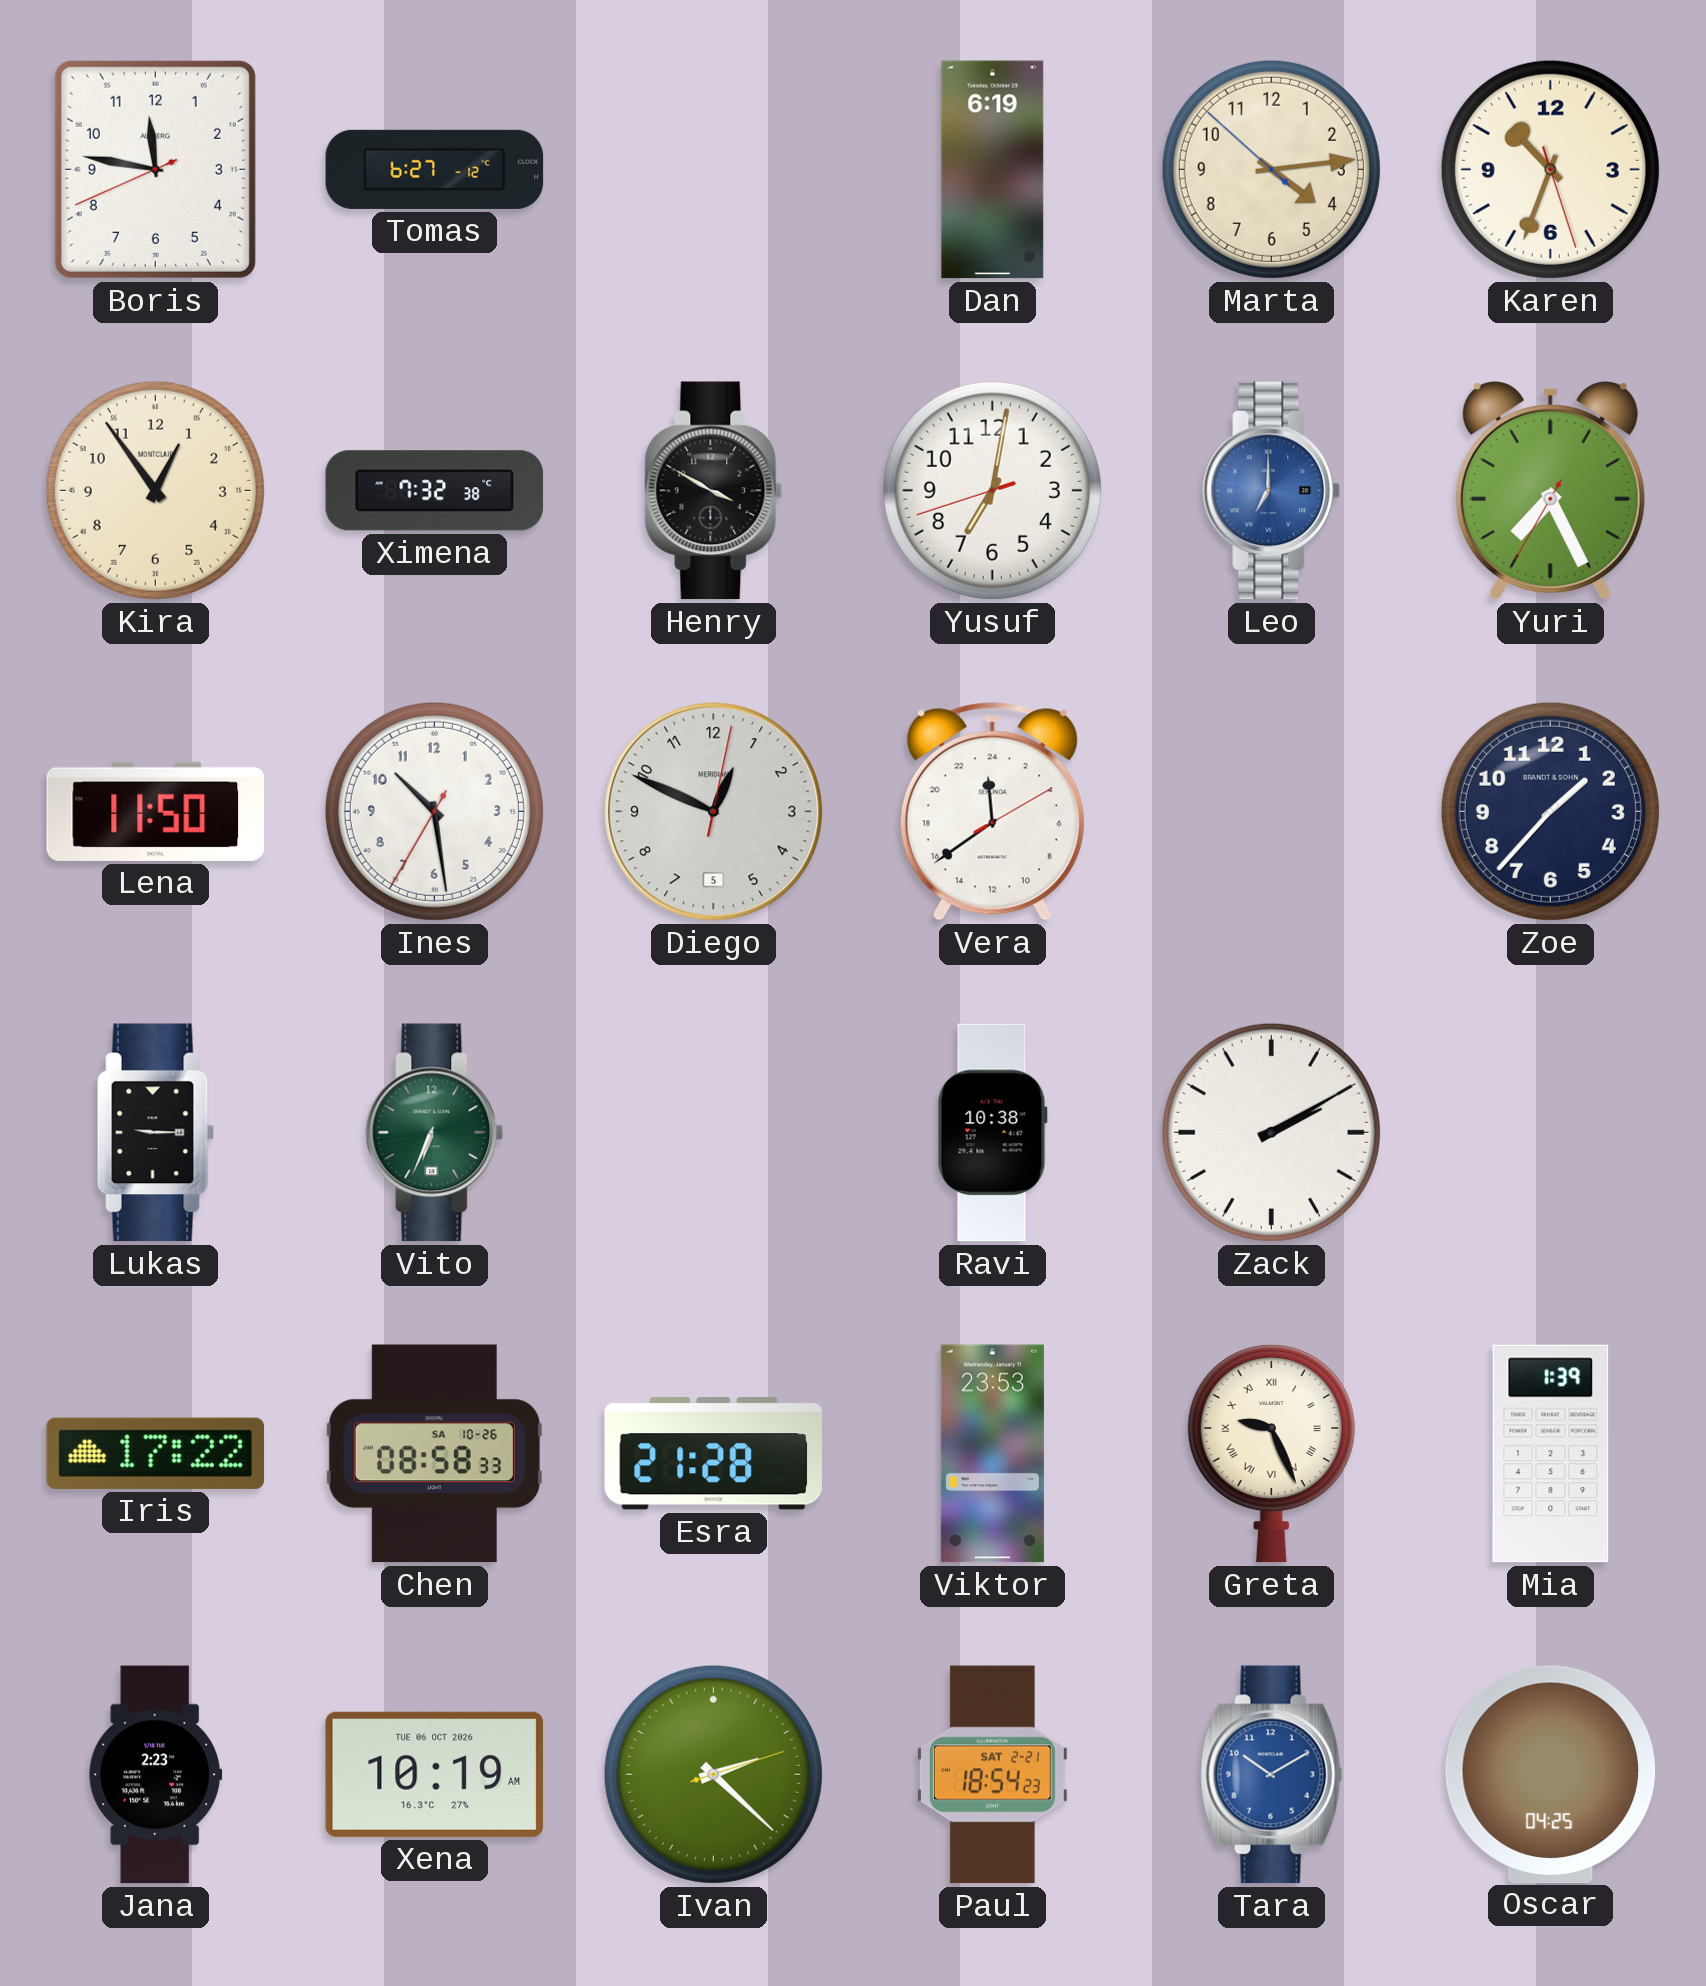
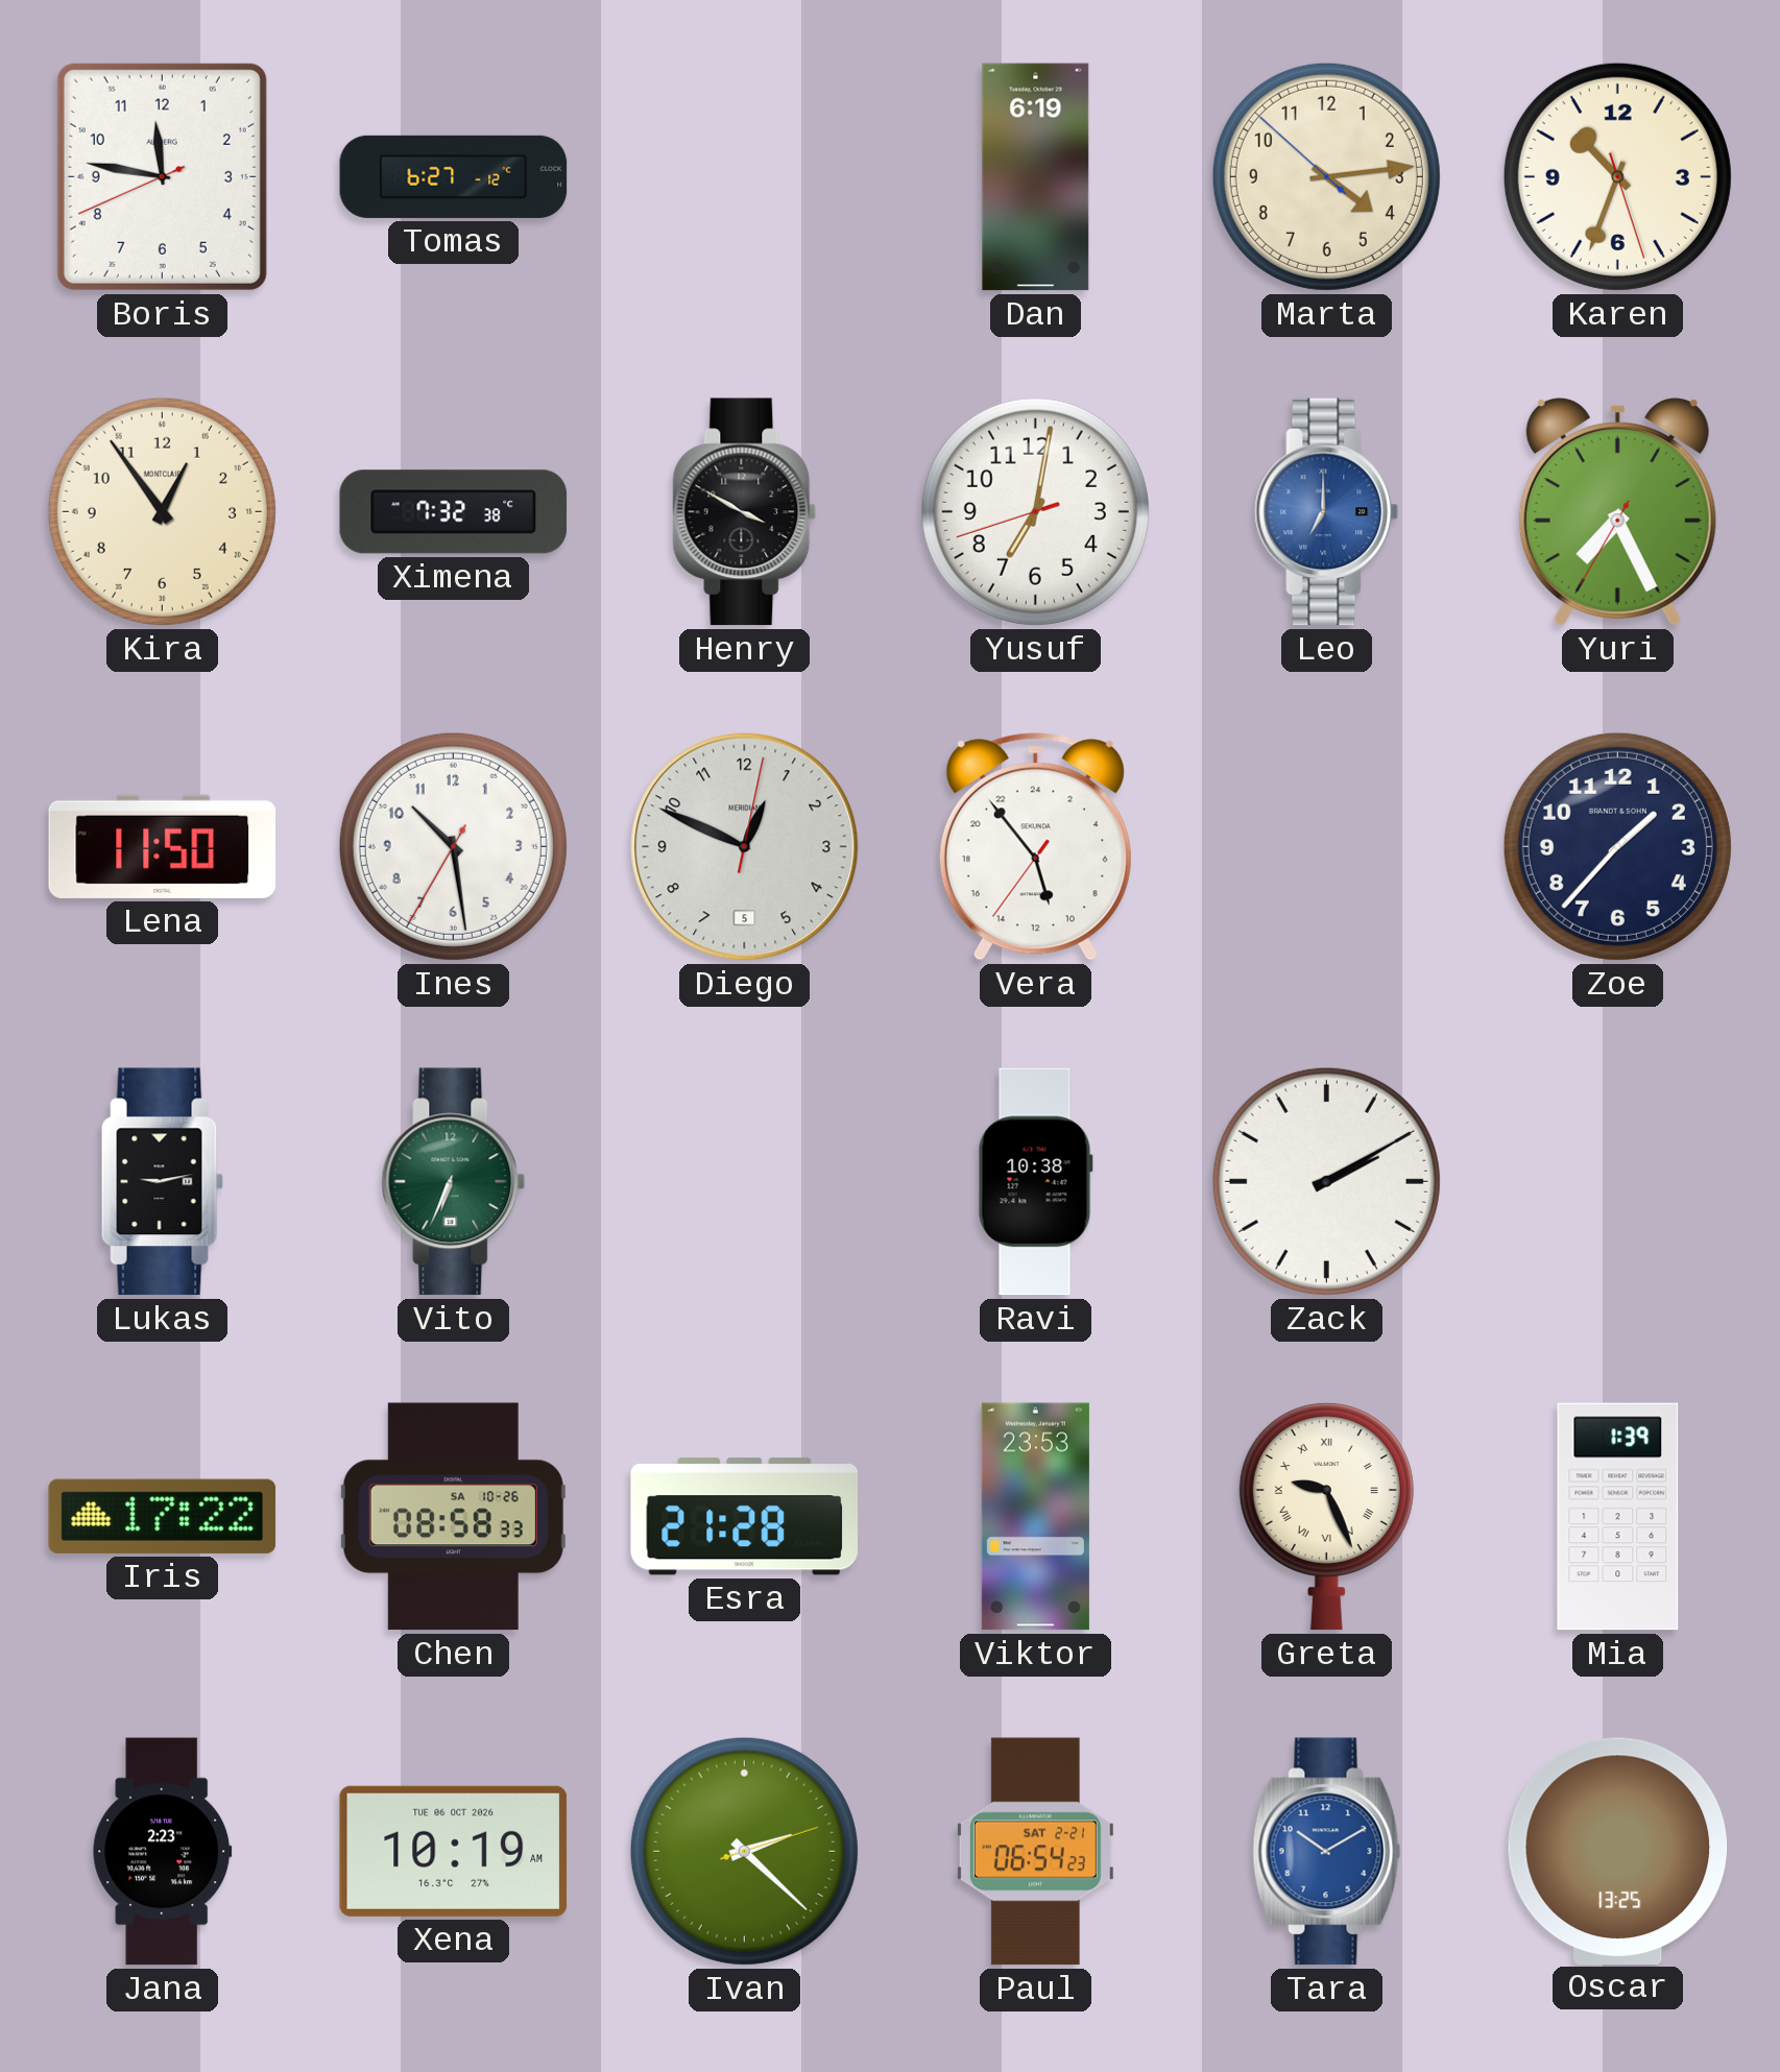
Vera: 23:39 -> 10:53
Lukas: 9:15 -> 9:13
Paul: 18:54 -> 06:54
Oscar: 04:25 -> 13:25
